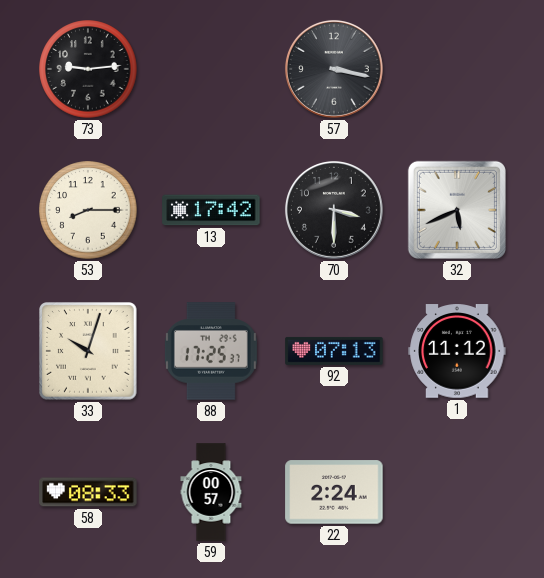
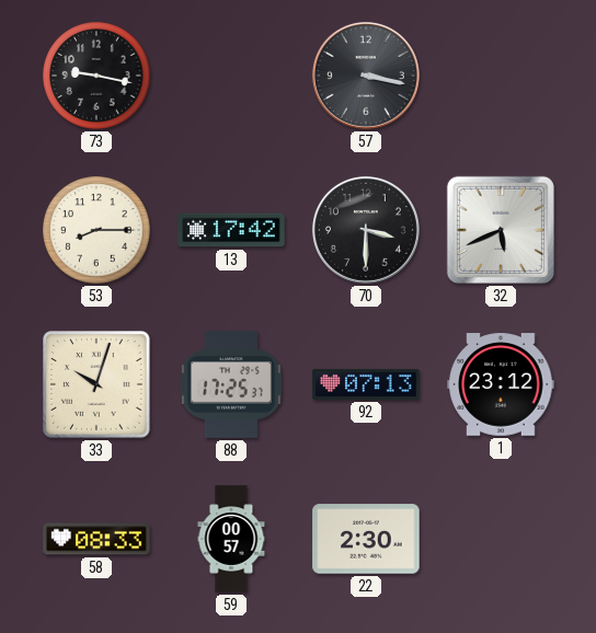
73: 9:14 -> 9:17
1: 11:12 -> 23:12
22: 2:24 -> 2:30
